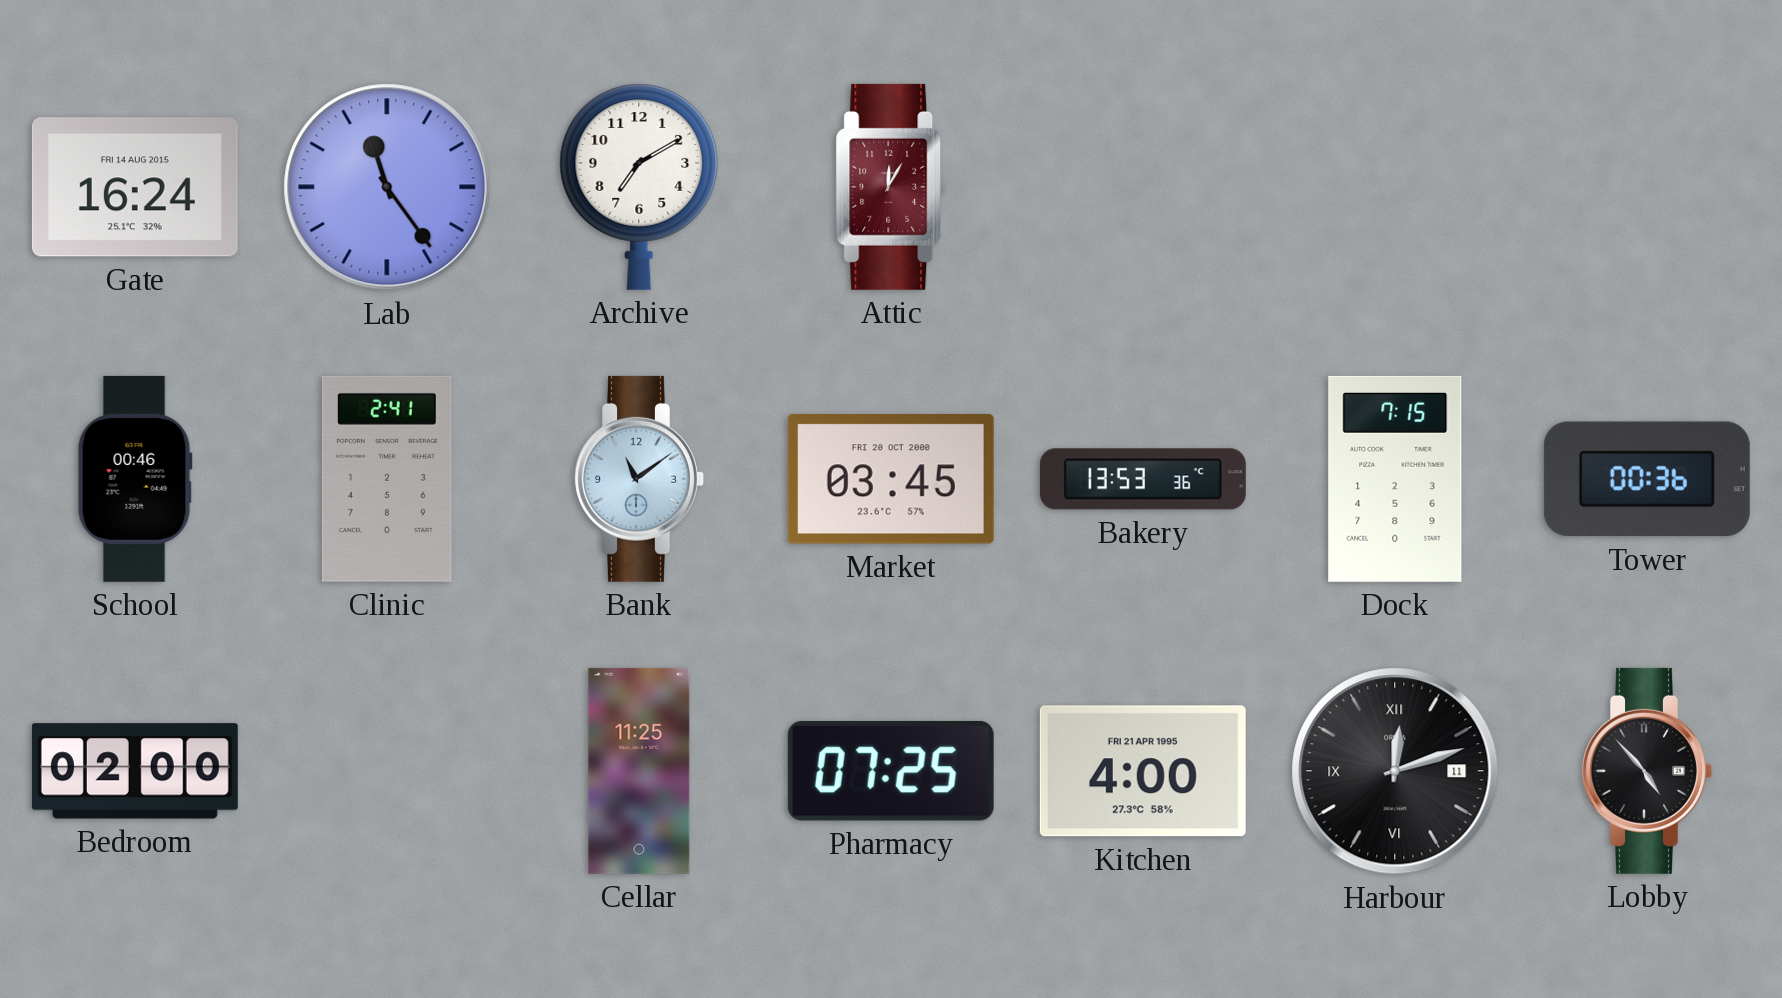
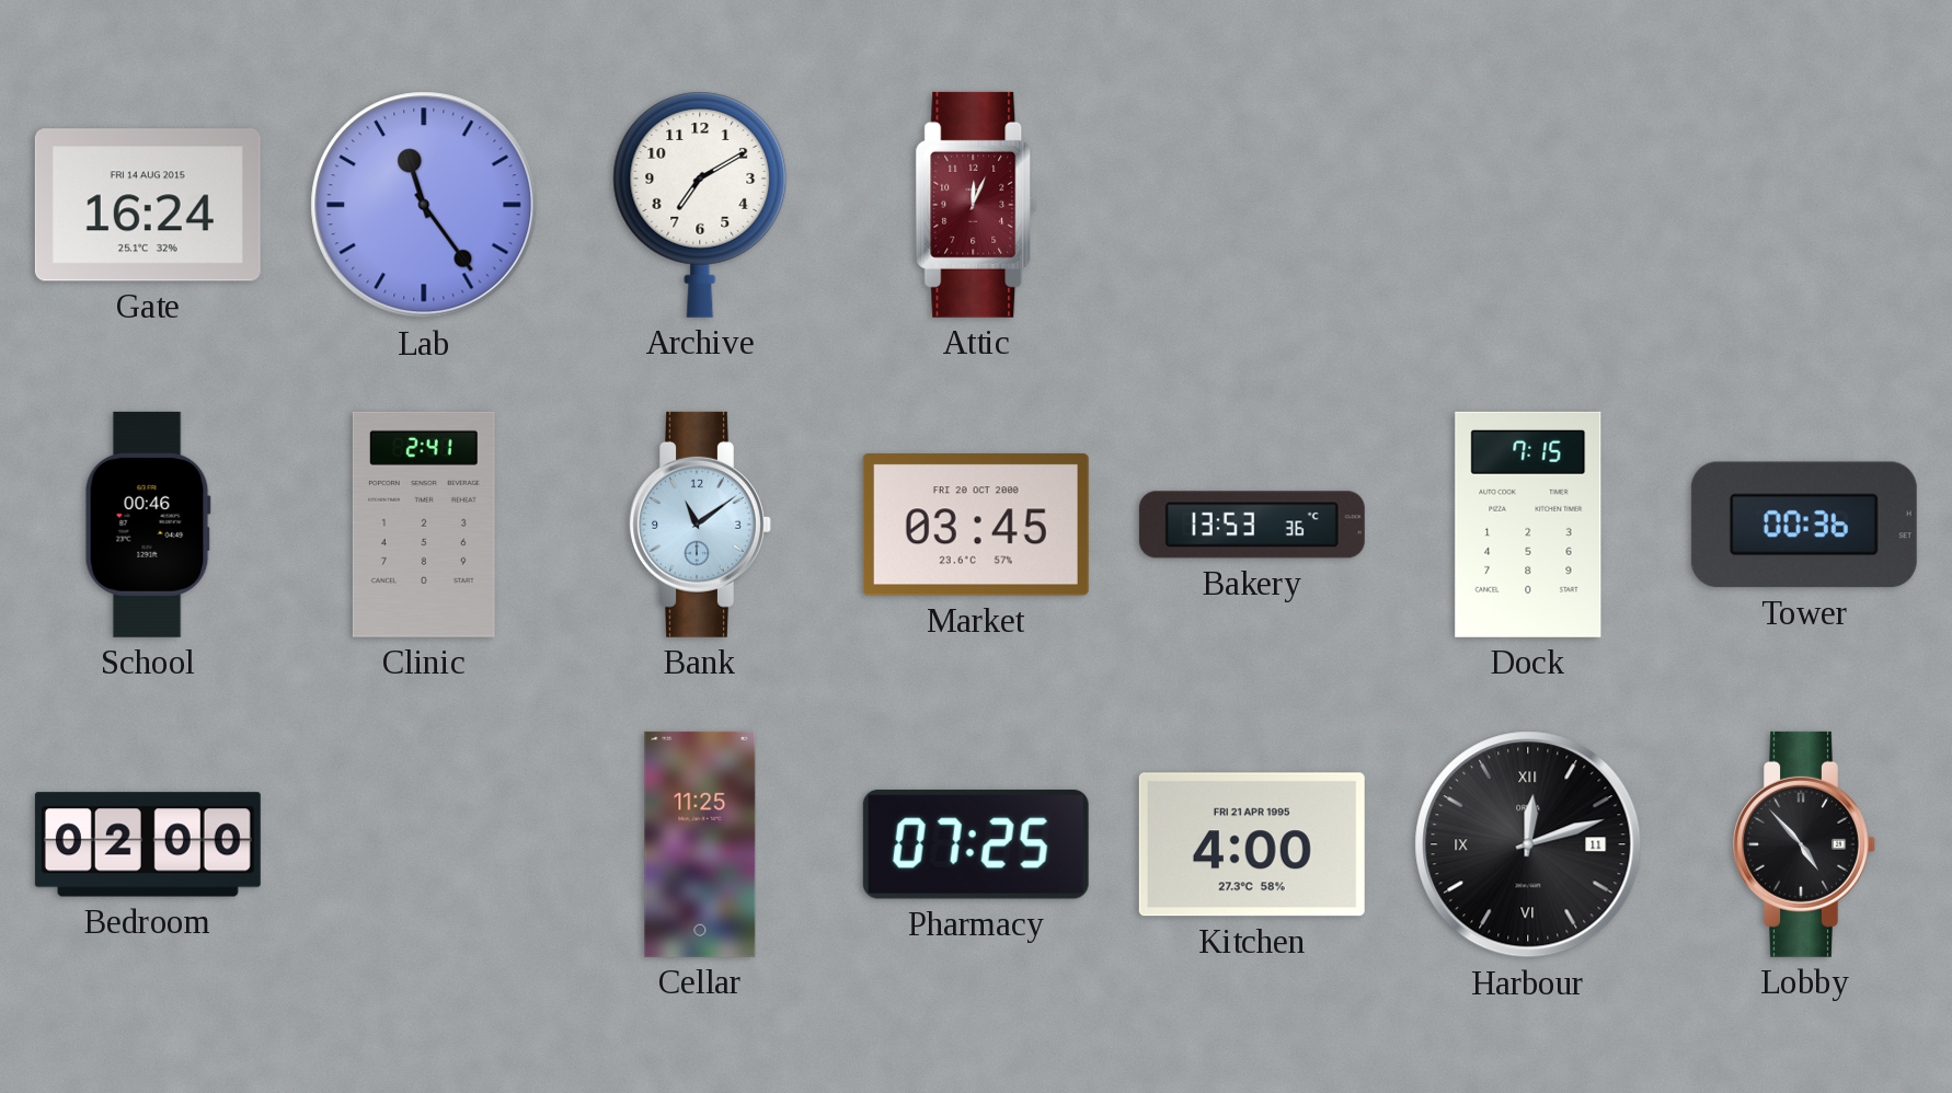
Attic: 12:05 -> 12:04
